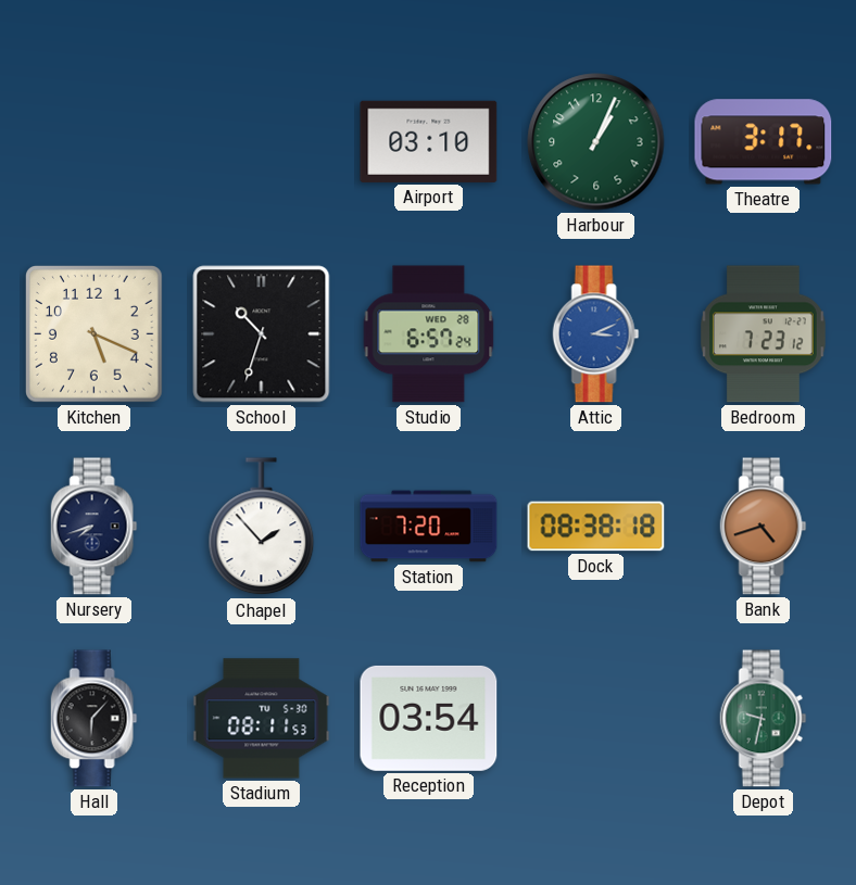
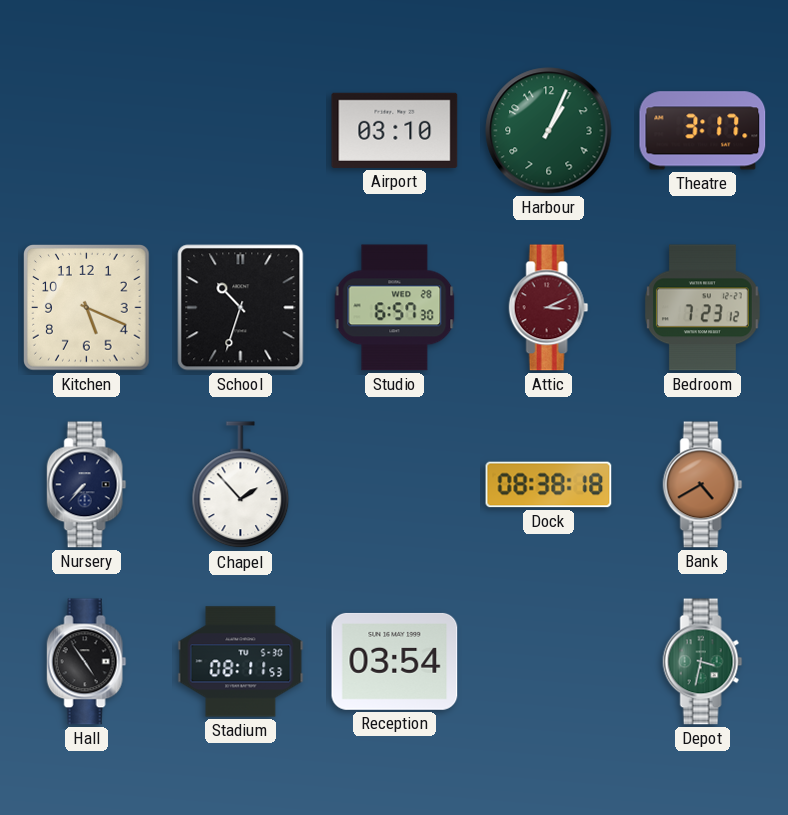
Studio: 6:57:24 -> 6:57:30
Attic dial: blue -> burgundy
Nursery: 7:42 -> 7:37
Station: 7:20 -> none
Bank: 4:42 -> 4:40
Hall: 6:07 -> 4:54
Depot: 9:32 -> 3:32
